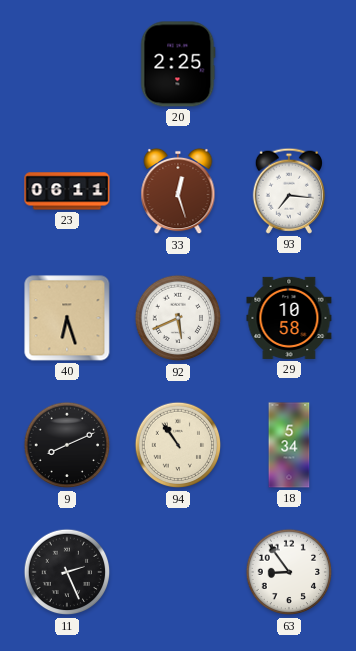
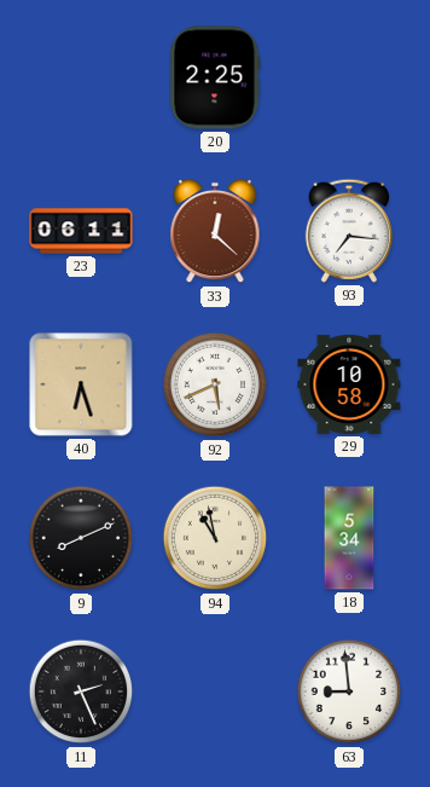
33: 12:27 -> 12:22
94: 10:54 -> 10:58
63: 8:54 -> 8:59
